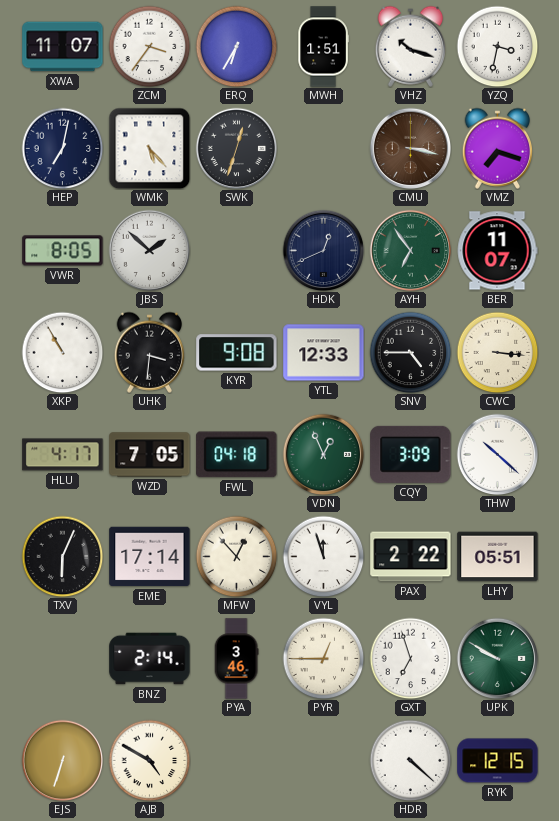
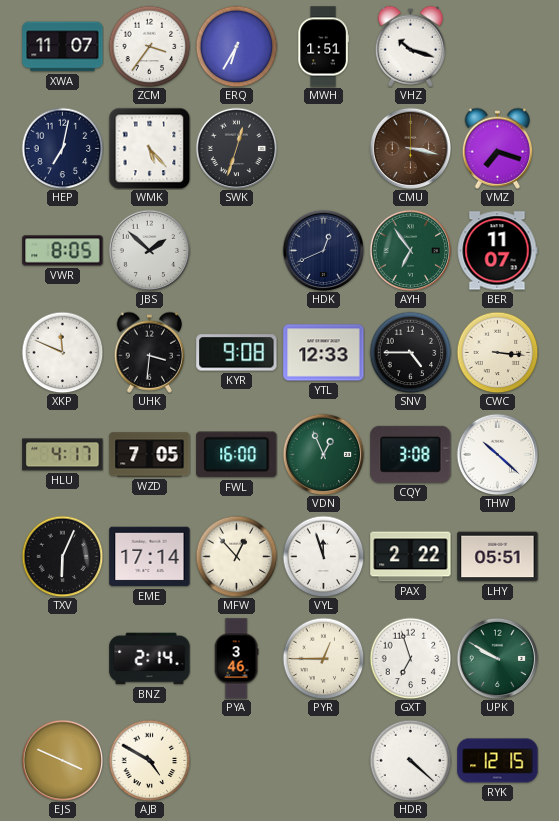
YZQ: 3:32 -> none
XKP: 10:55 -> 11:49
FWL: 04:18 -> 16:00
CQY: 3:09 -> 3:08
EJS: 6:33 -> 3:49
